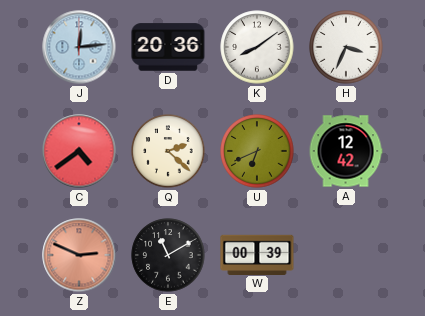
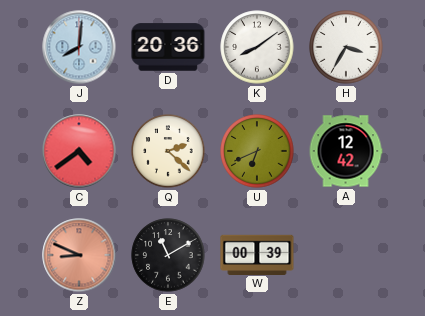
J: 12:14 -> 8:01
H: 3:34 -> 3:35
Z: 2:49 -> 8:49
